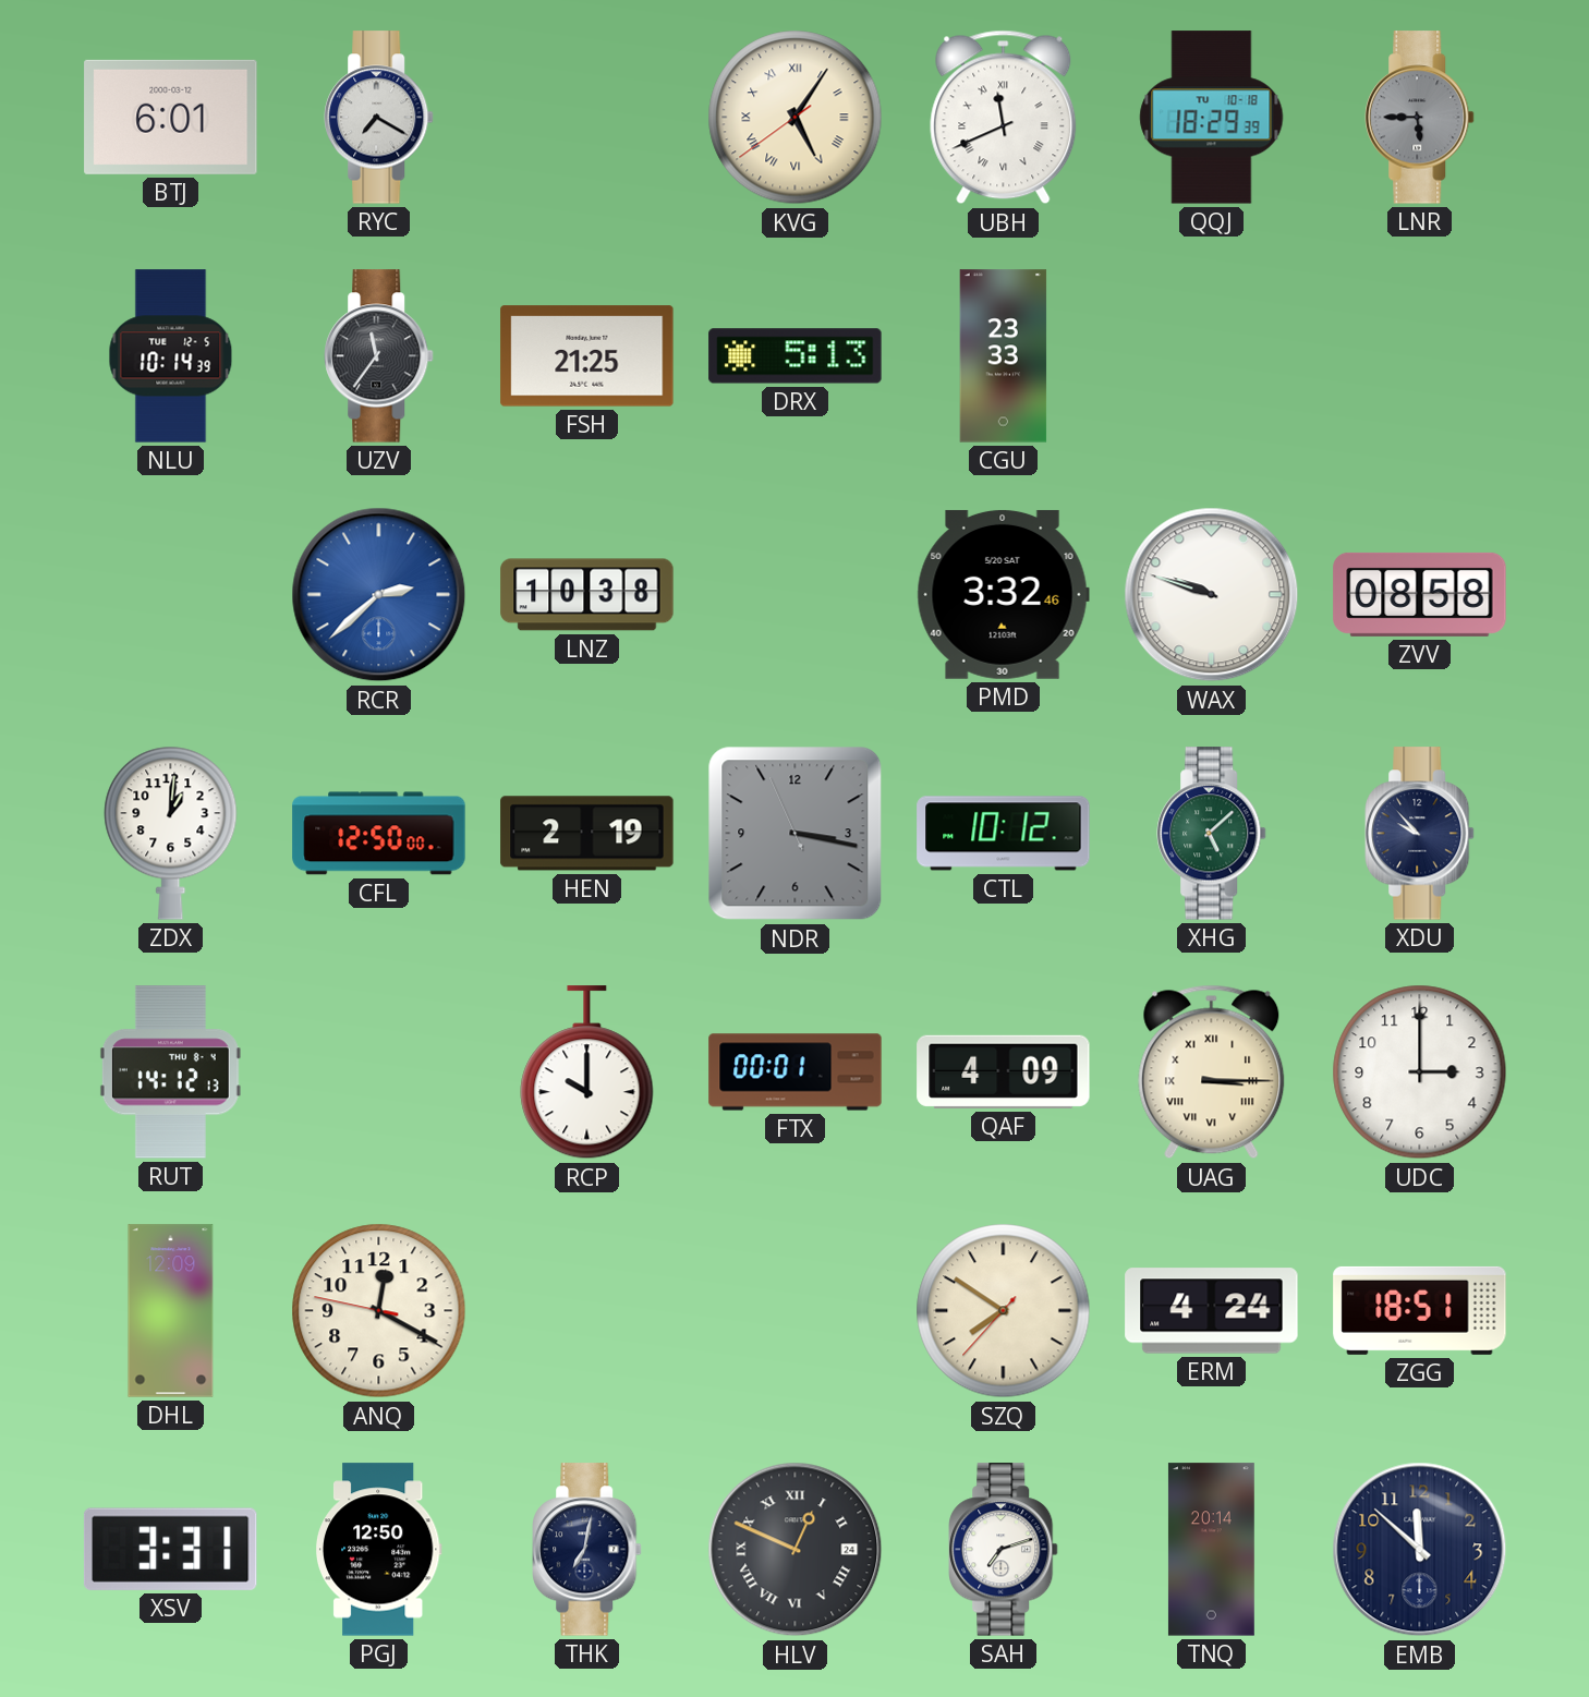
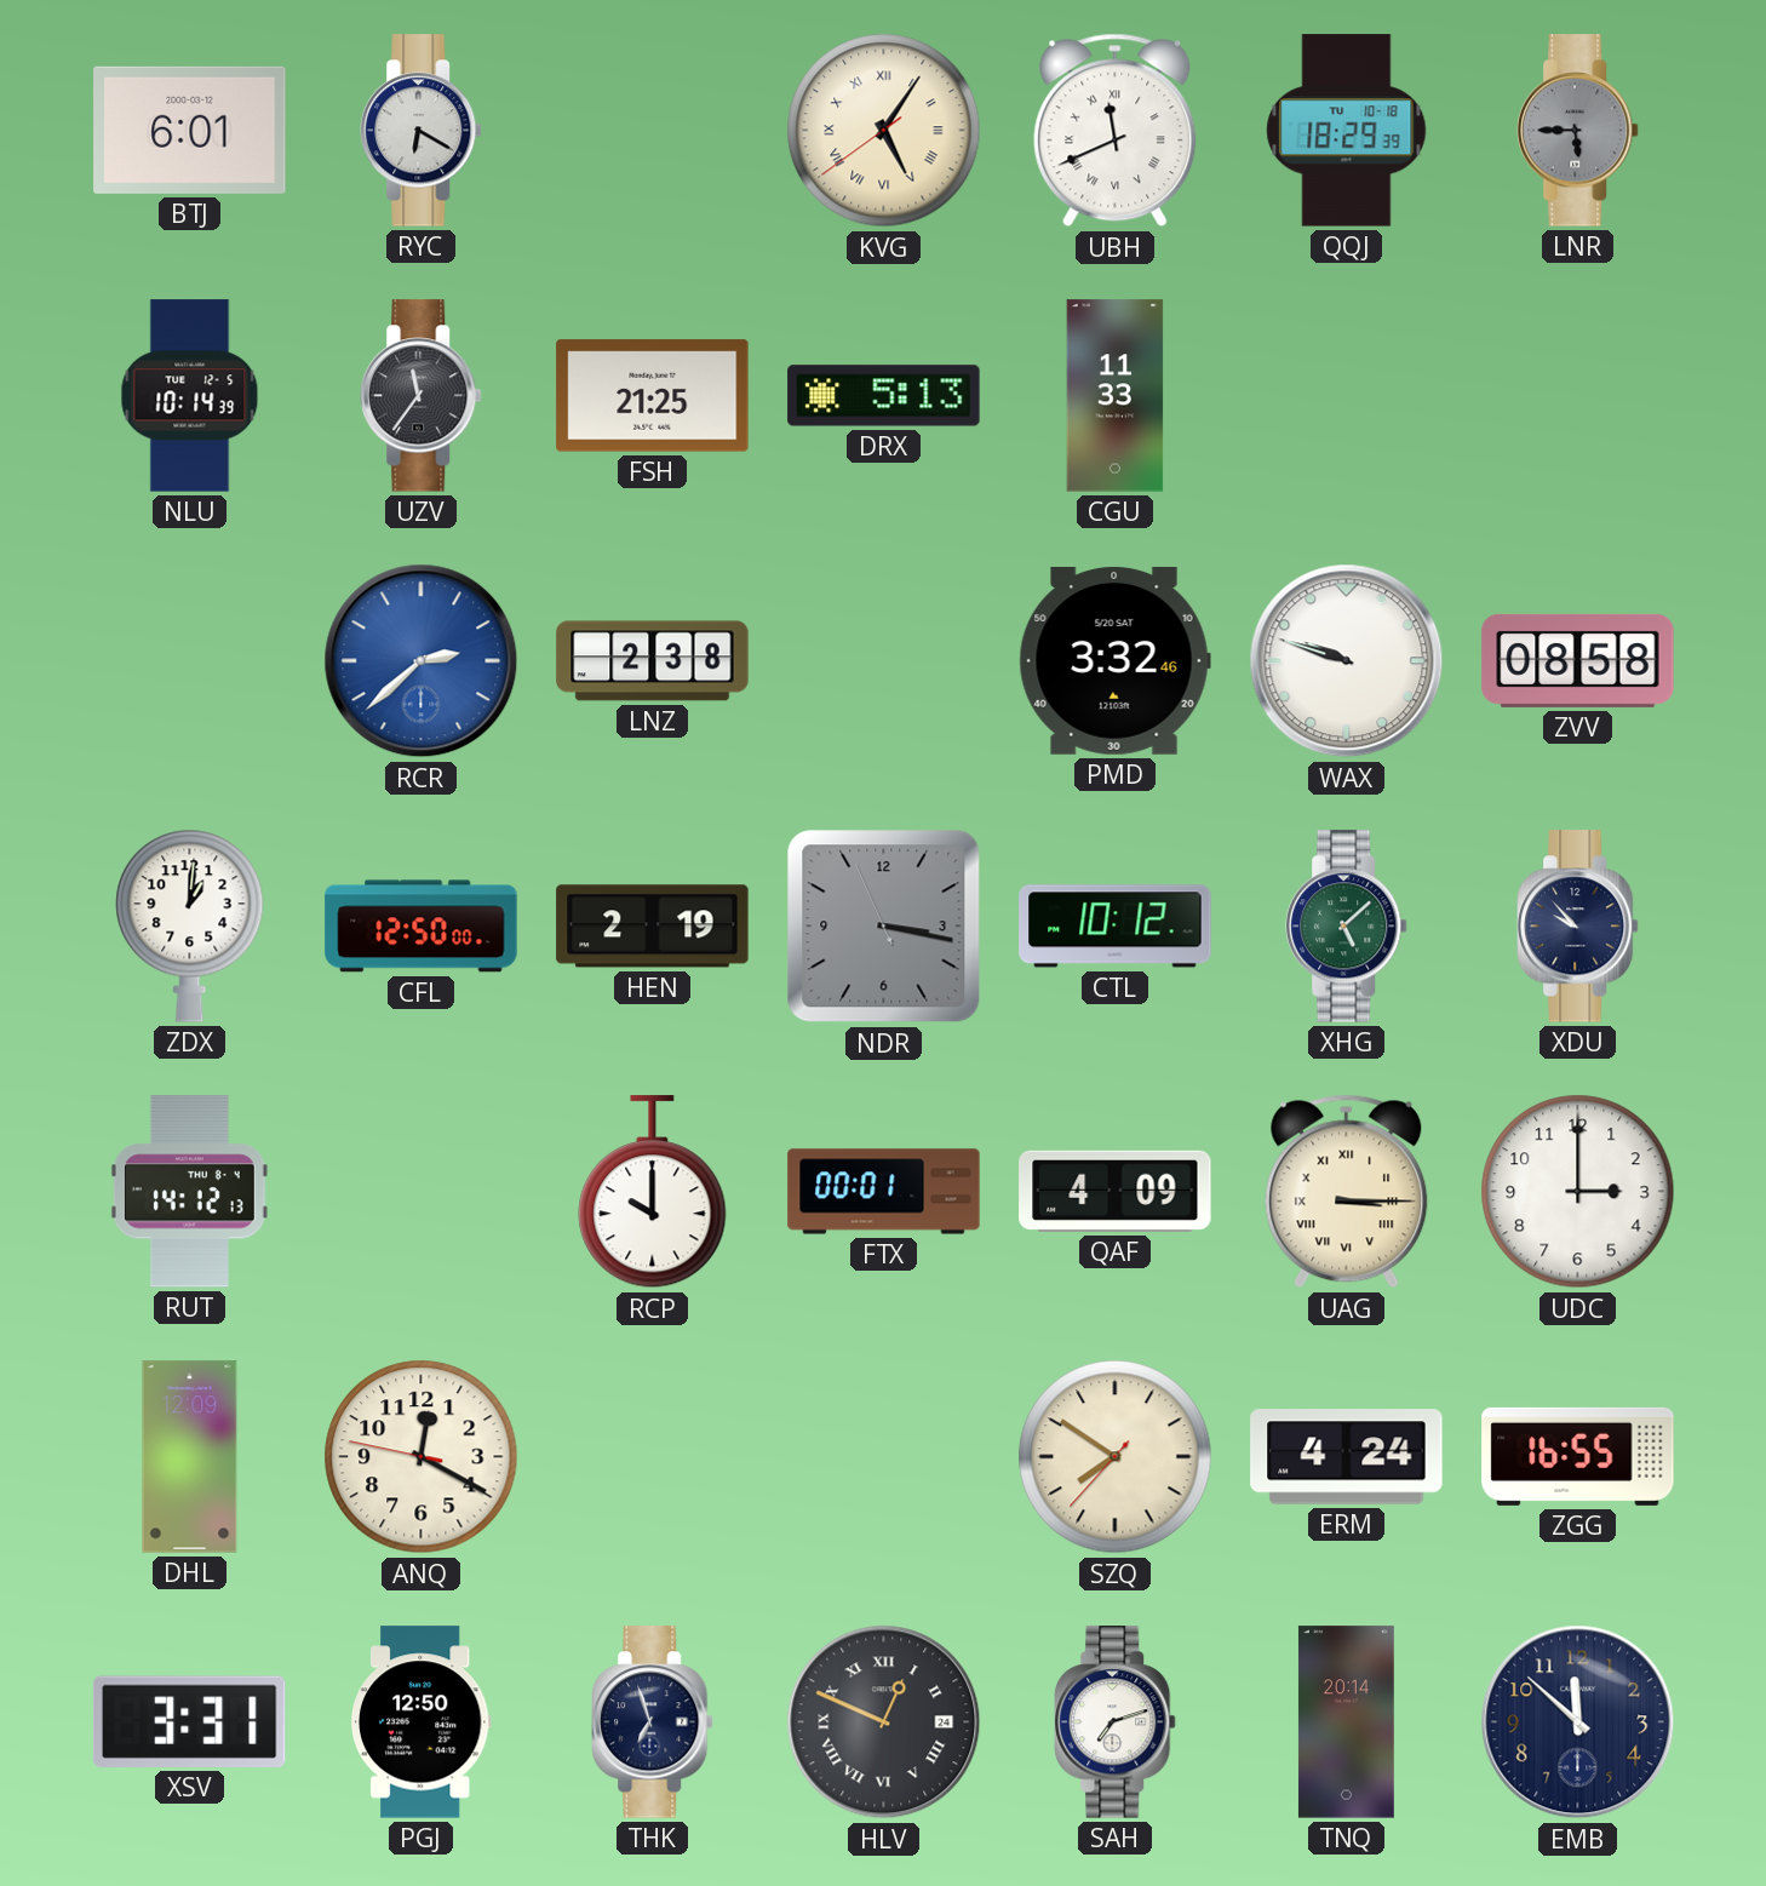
RYC: 7:20 -> 6:20
CGU: 23:33 -> 11:33
LNZ: 10:38 -> 2:38
ZGG: 18:51 -> 16:55
THK: 7:02 -> 6:57
